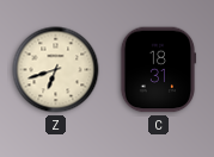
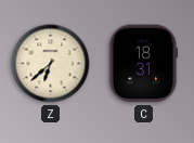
Z: 6:42 -> 6:38
